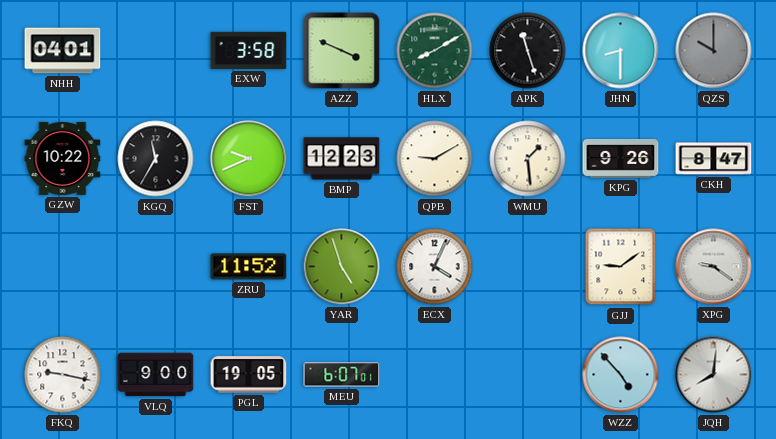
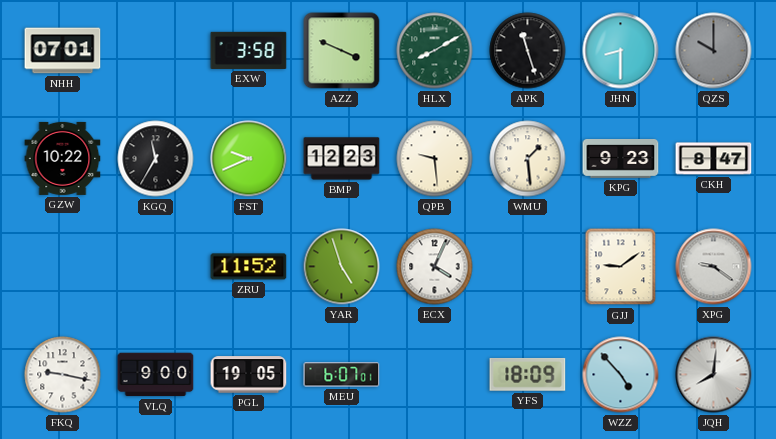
NHH: 04:01 -> 07:01
QPB: 9:10 -> 9:29
KPG: 9:26 -> 9:23
YFS: none -> 18:09
